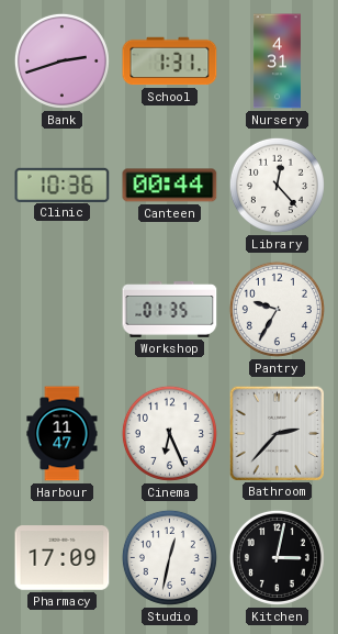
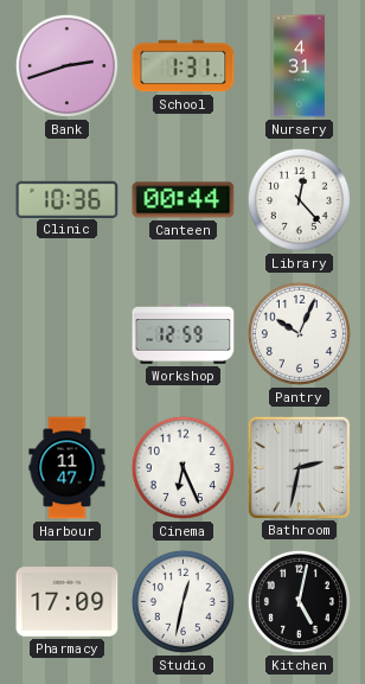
Workshop: 01:35 -> 12:59
Pantry: 9:35 -> 10:04
Bathroom: 2:37 -> 2:32
Kitchen: 3:02 -> 5:02
